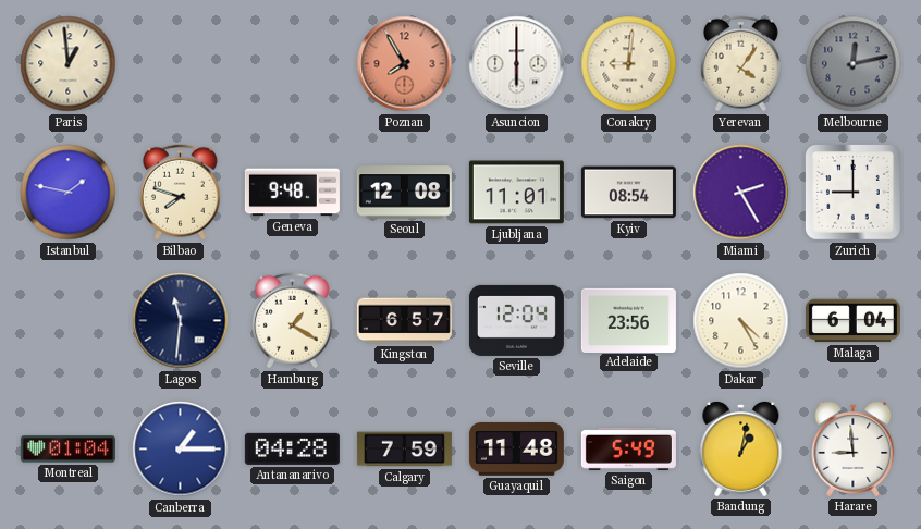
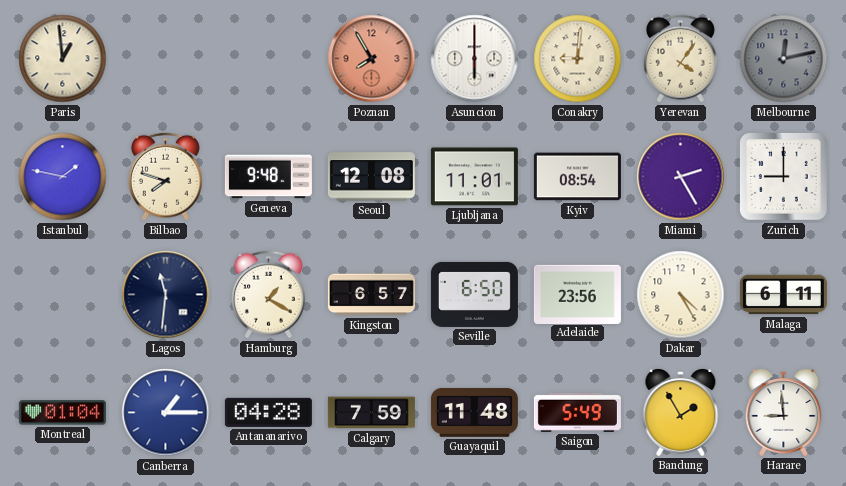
Seville: 12:04 -> 6:50
Malaga: 6:04 -> 6:11
Bandung: 1:02 -> 1:55
